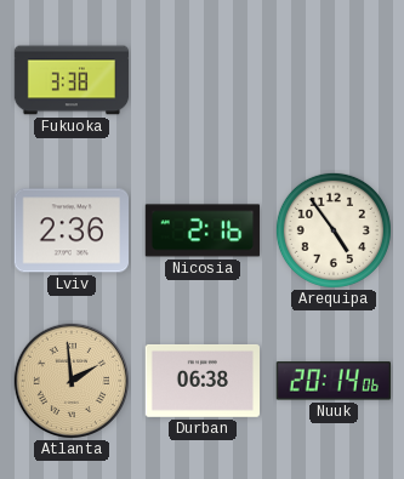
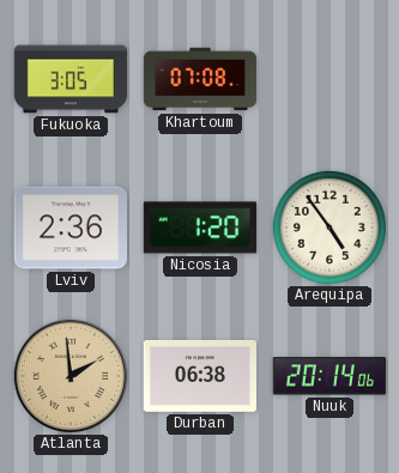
Fukuoka: 3:38 -> 3:05
Khartoum: none -> 07:08
Nicosia: 2:16 -> 1:20
